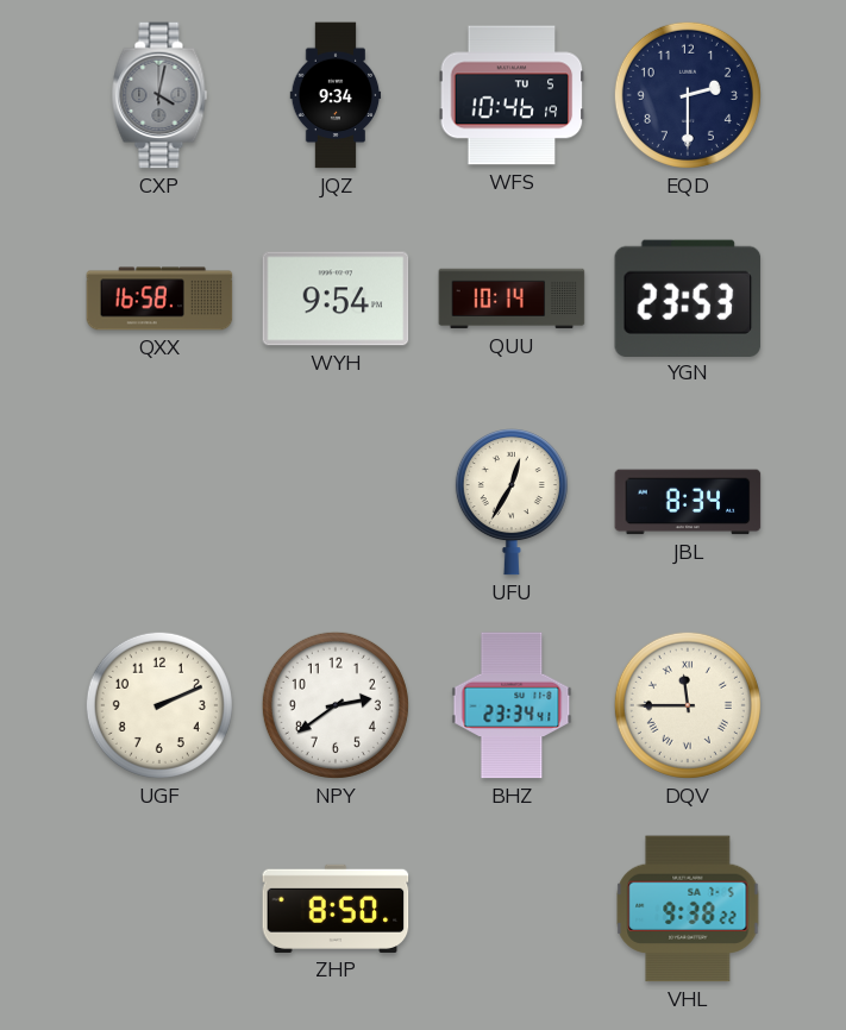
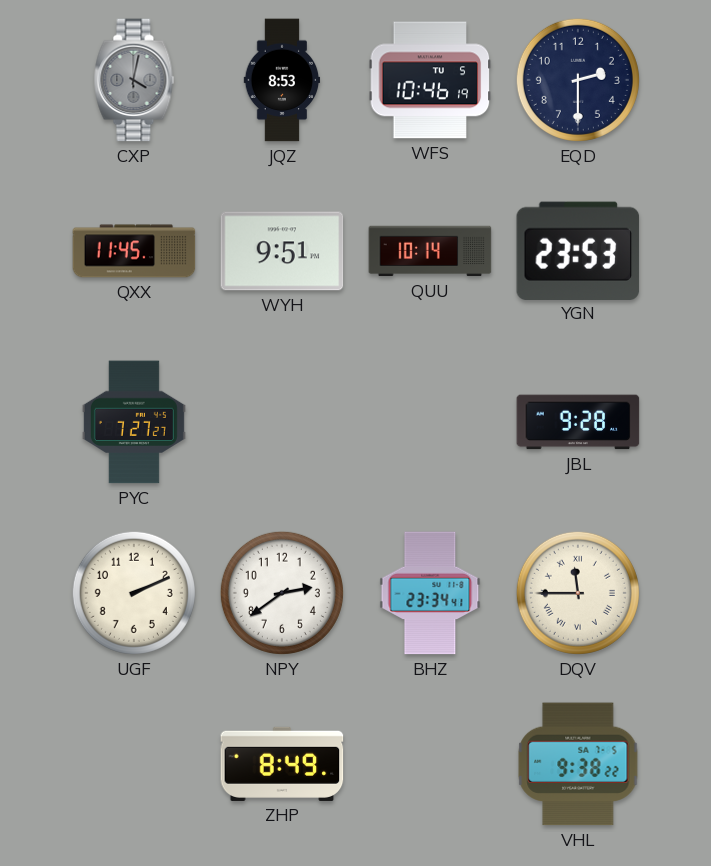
JQZ: 9:34 -> 8:53
QXX: 16:58 -> 11:45
WYH: 9:54 -> 9:51
PYC: none -> 7:27
UFU: 12:35 -> none
JBL: 8:34 -> 9:28
ZHP: 8:50 -> 8:49
